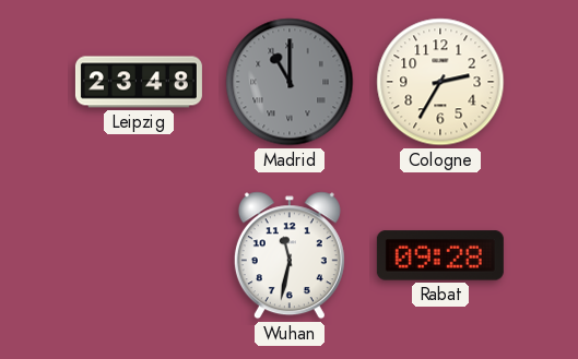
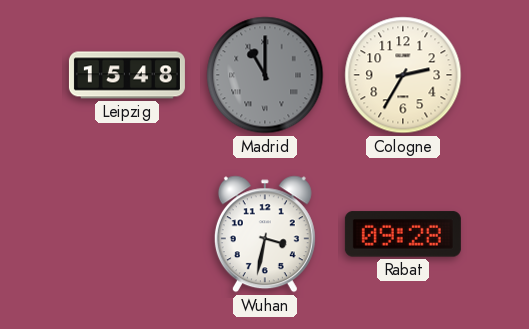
Leipzig: 23:48 -> 15:48
Wuhan: 11:32 -> 3:32
